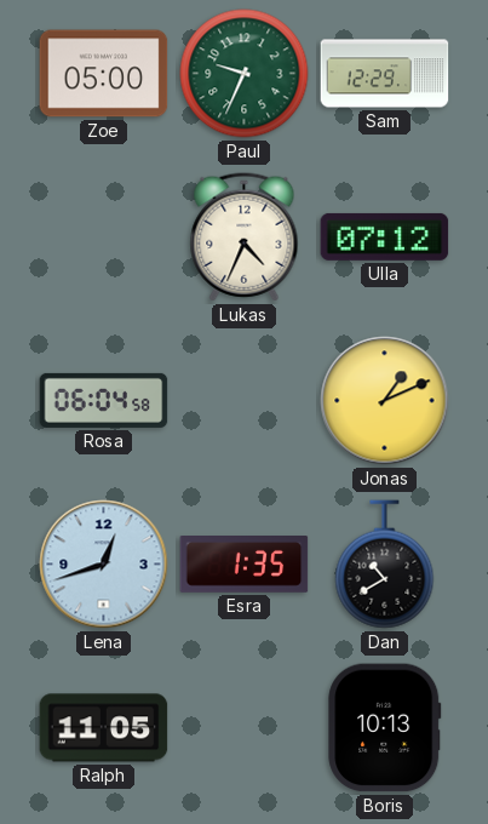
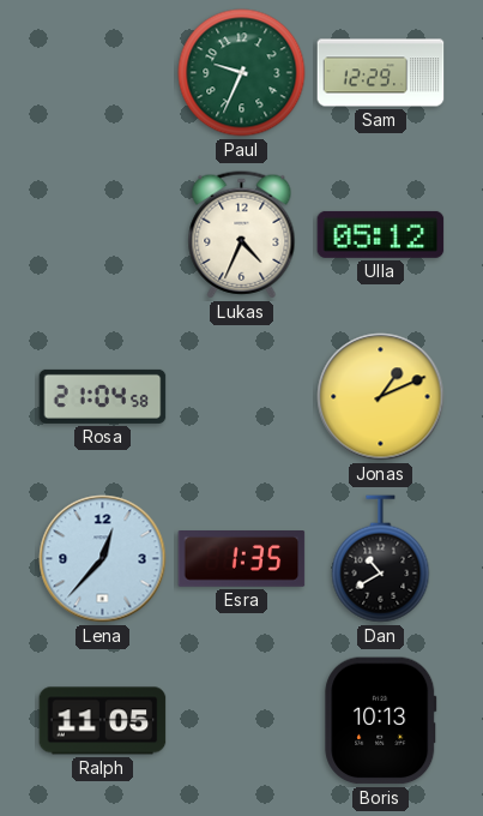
Zoe: 05:00 -> none
Ulla: 07:12 -> 05:12
Rosa: 06:04 -> 21:04
Lena: 12:42 -> 12:37
